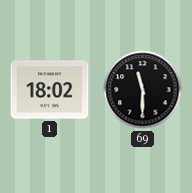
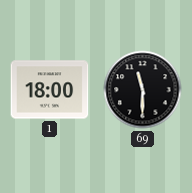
1: 18:02 -> 18:00
